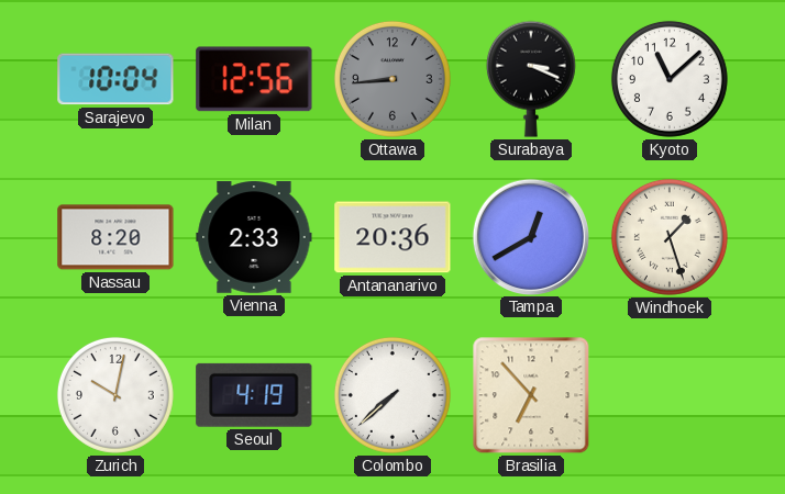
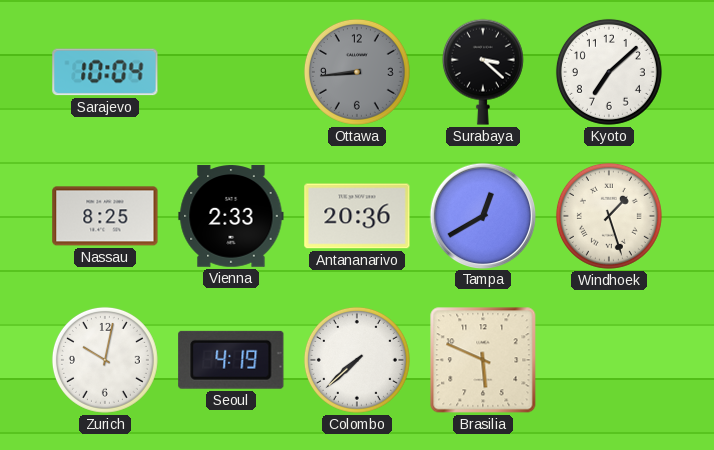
Milan: 12:56 -> none
Surabaya: 3:19 -> 3:22
Kyoto: 11:08 -> 7:08
Nassau: 8:20 -> 8:25
Brasilia: 6:53 -> 5:49
